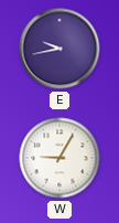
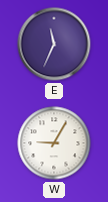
E: 9:43 -> 11:34
